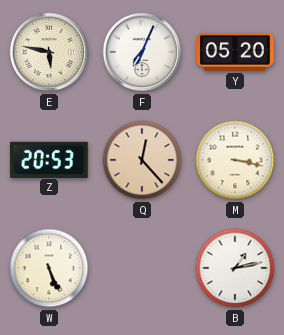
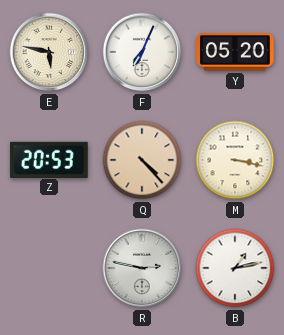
Q: 12:23 -> 4:23
W: 5:26 -> none
R: none -> 2:47
